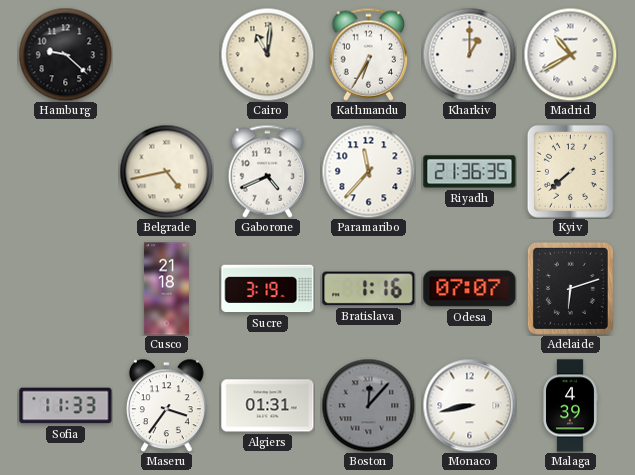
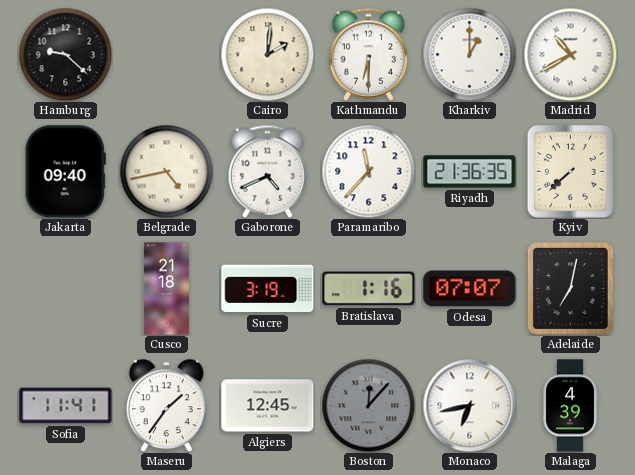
Cairo: 11:01 -> 2:01
Kathmandu: 6:35 -> 6:30
Jakarta: none -> 09:40
Adelaide: 6:12 -> 7:02
Sofia: 11:33 -> 11:41
Maseru: 3:36 -> 1:36
Algiers: 01:31 -> 12:45
Monaco: 8:43 -> 6:43
